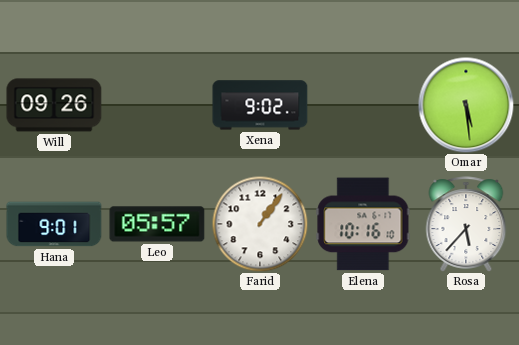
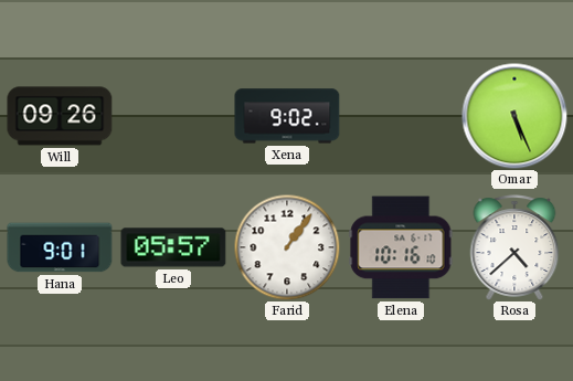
Omar: 5:29 -> 5:26
Rosa: 5:37 -> 4:38
